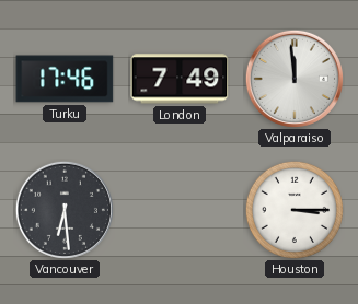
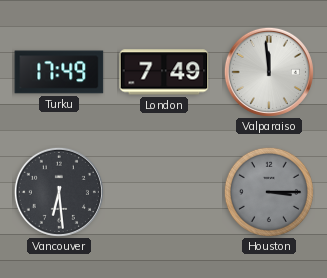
Turku: 17:46 -> 17:49
Houston dial: white -> grey
